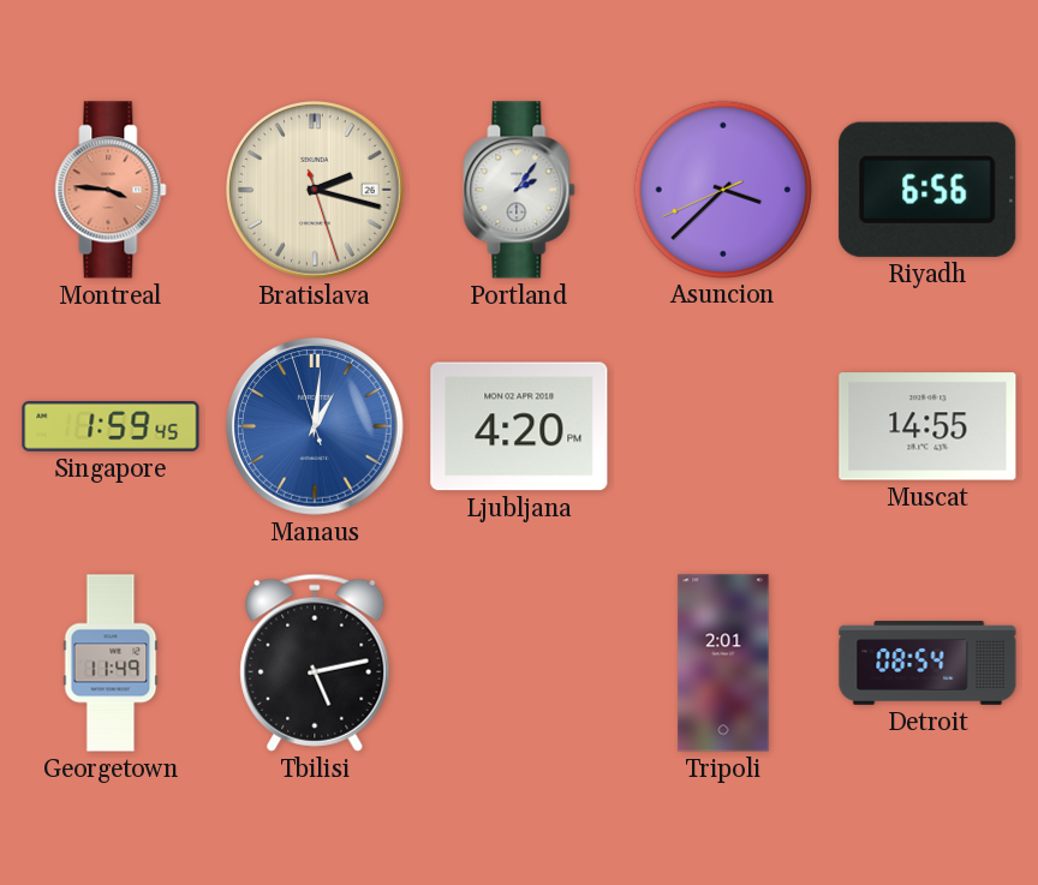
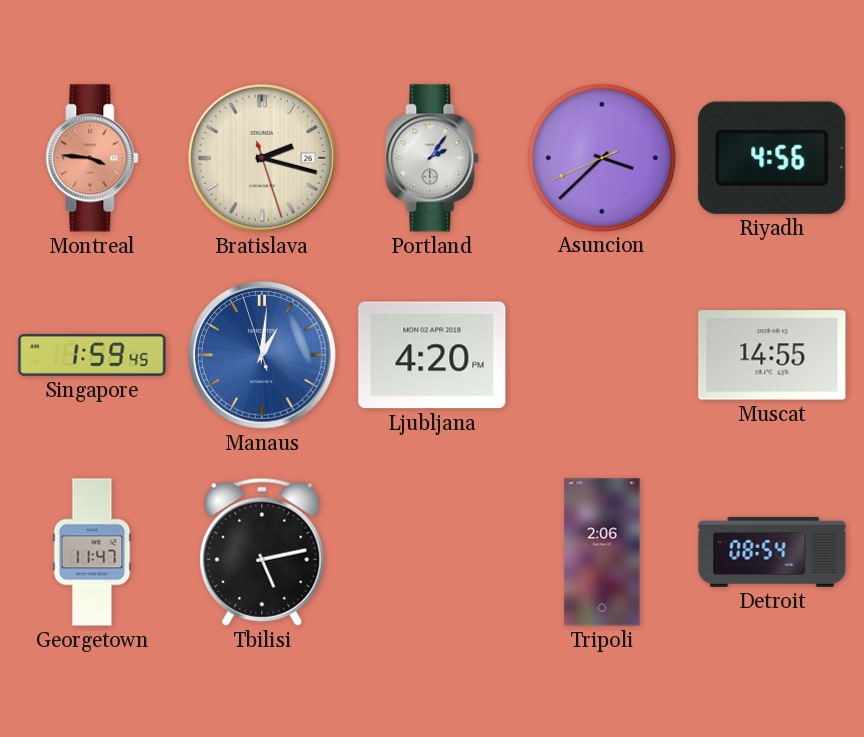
Riyadh: 6:56 -> 4:56
Georgetown: 11:49 -> 11:47
Tripoli: 2:01 -> 2:06
